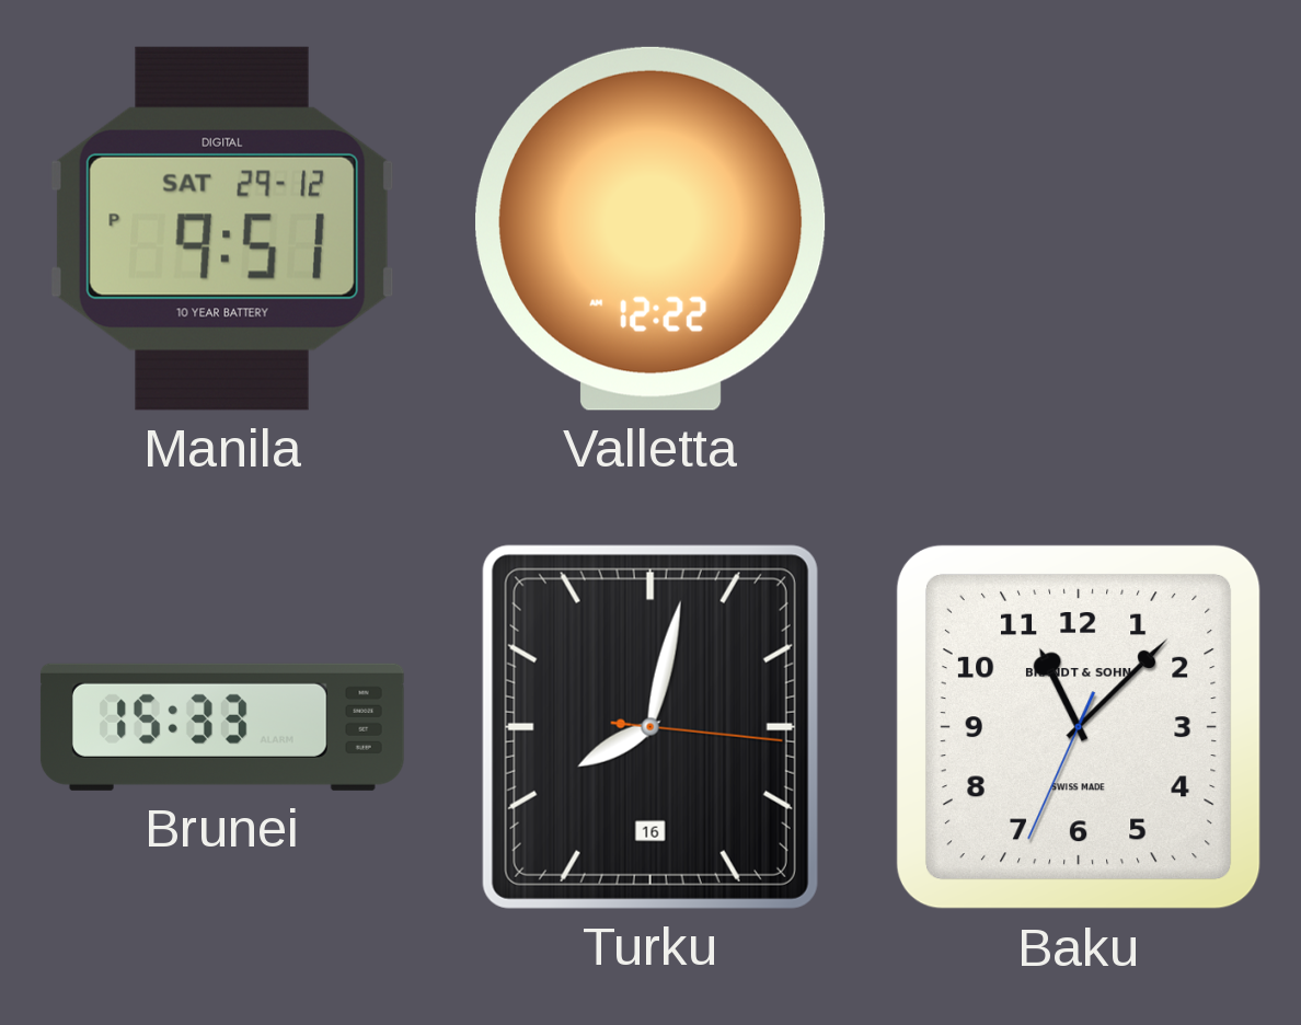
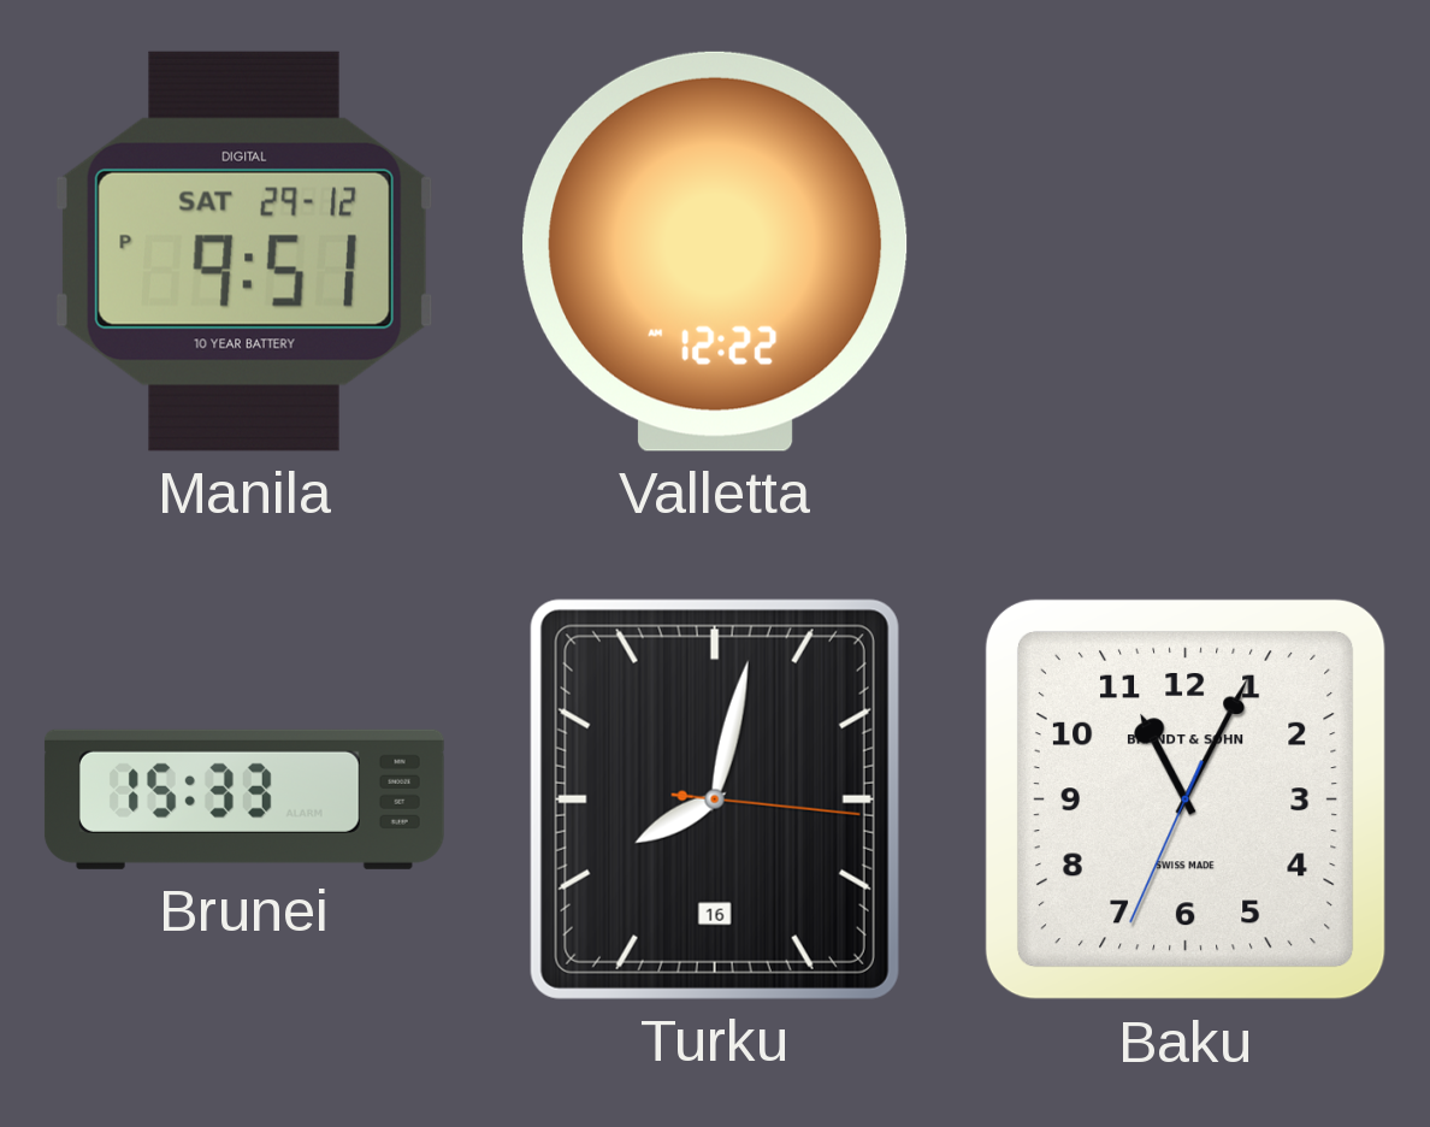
Baku: 11:07 -> 11:04
